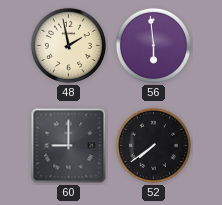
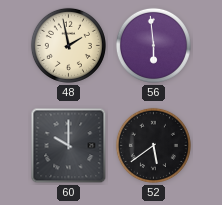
60: 9:00 -> 10:00
52: 7:39 -> 5:39
